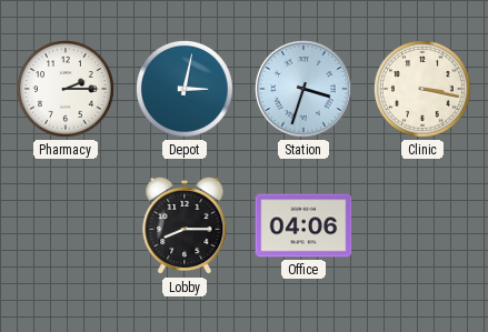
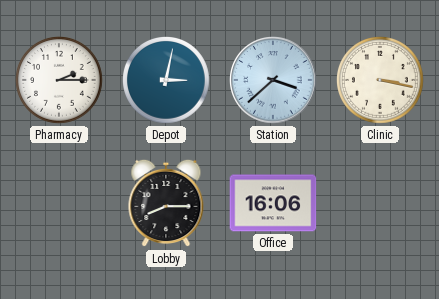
Station: 3:33 -> 3:38
Office: 04:06 -> 16:06
